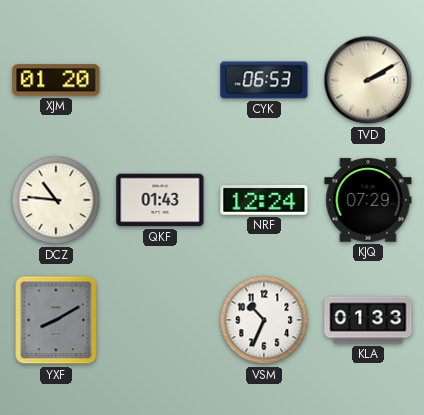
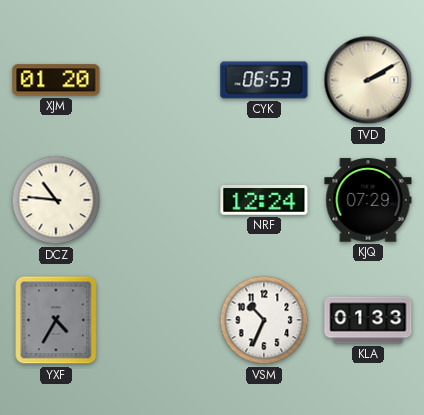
QKF: 01:43 -> none
YXF: 8:10 -> 4:35
